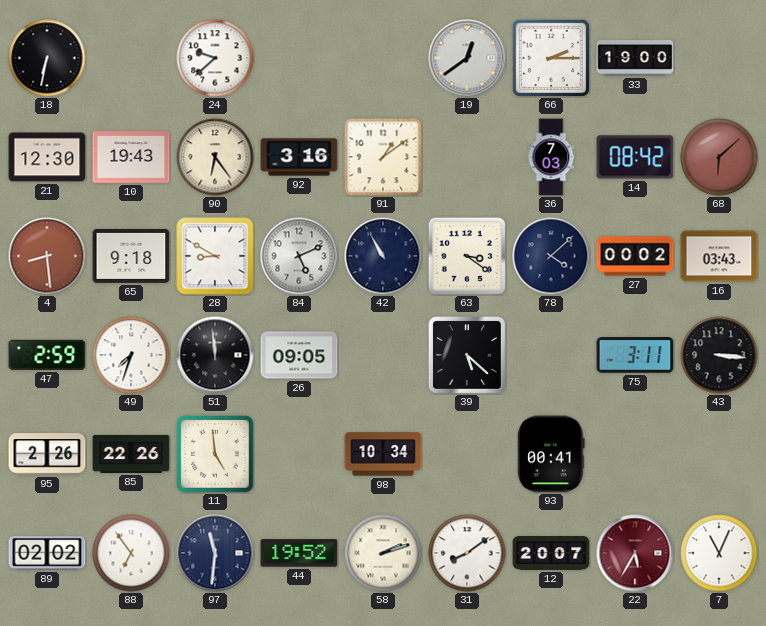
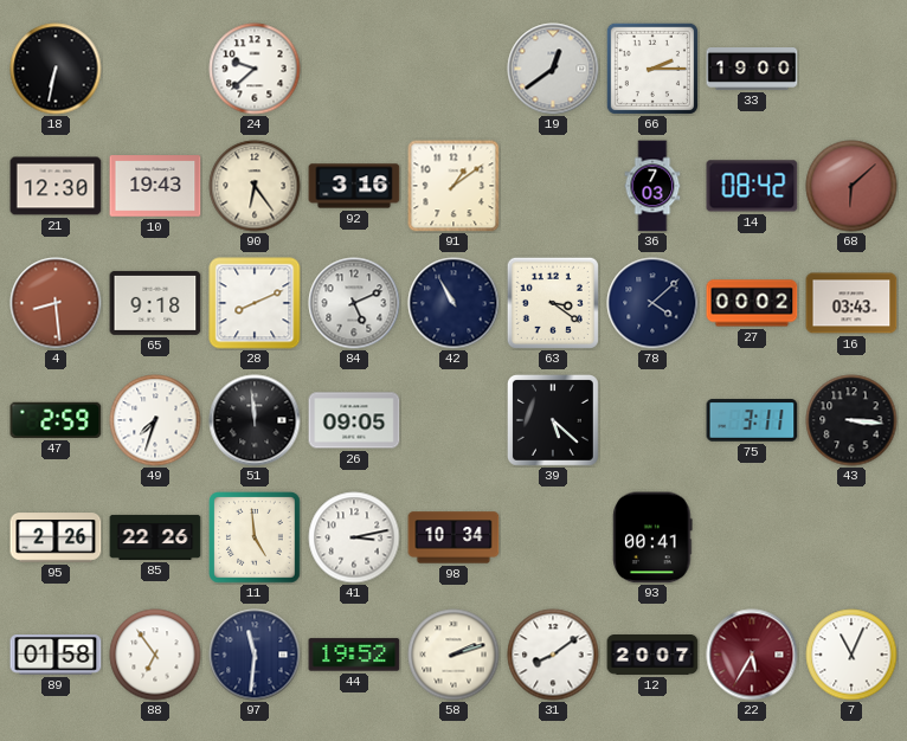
28: 8:50 -> 8:11
41: none -> 3:13
89: 02:02 -> 01:58
